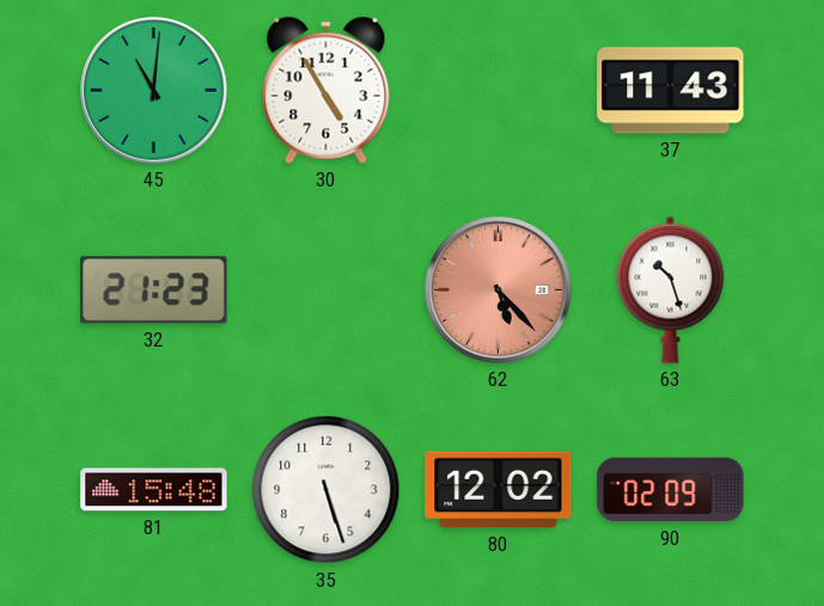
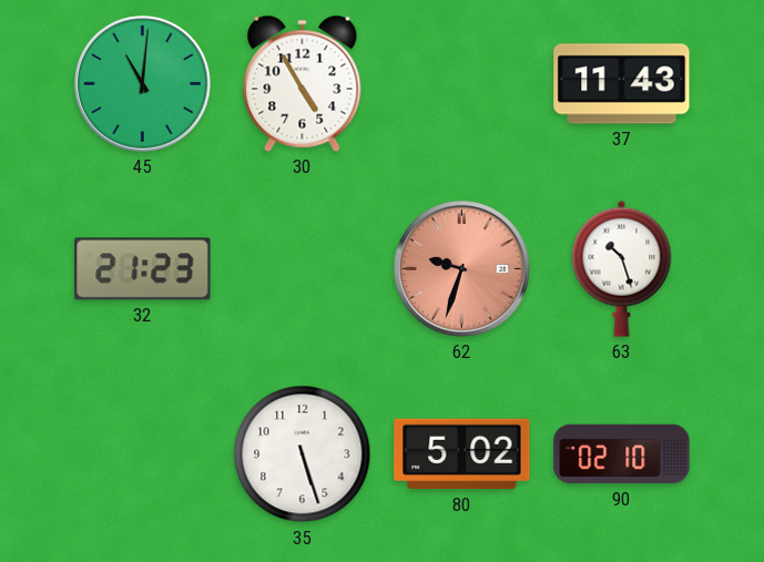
62: 5:23 -> 9:33
81: 15:48 -> none
80: 12:02 -> 5:02
90: 02:09 -> 02:10
